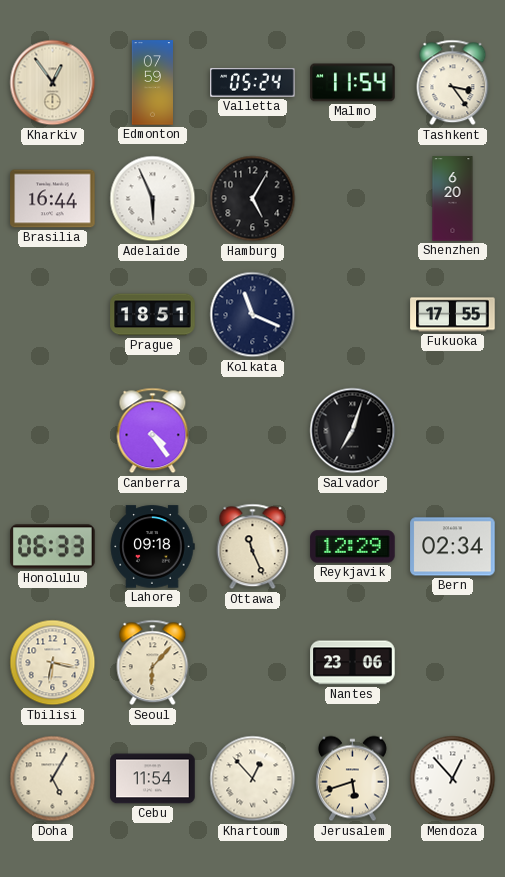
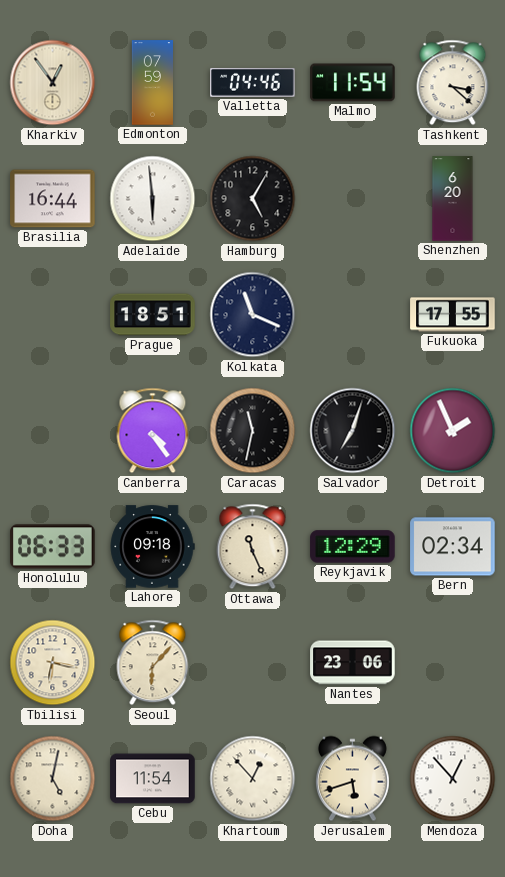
Valletta: 05:24 -> 04:46
Tashkent: 3:24 -> 3:22
Adelaide: 5:56 -> 5:59
Caracas: none -> 11:32
Detroit: none -> 1:56
Doha: 5:05 -> 5:02
